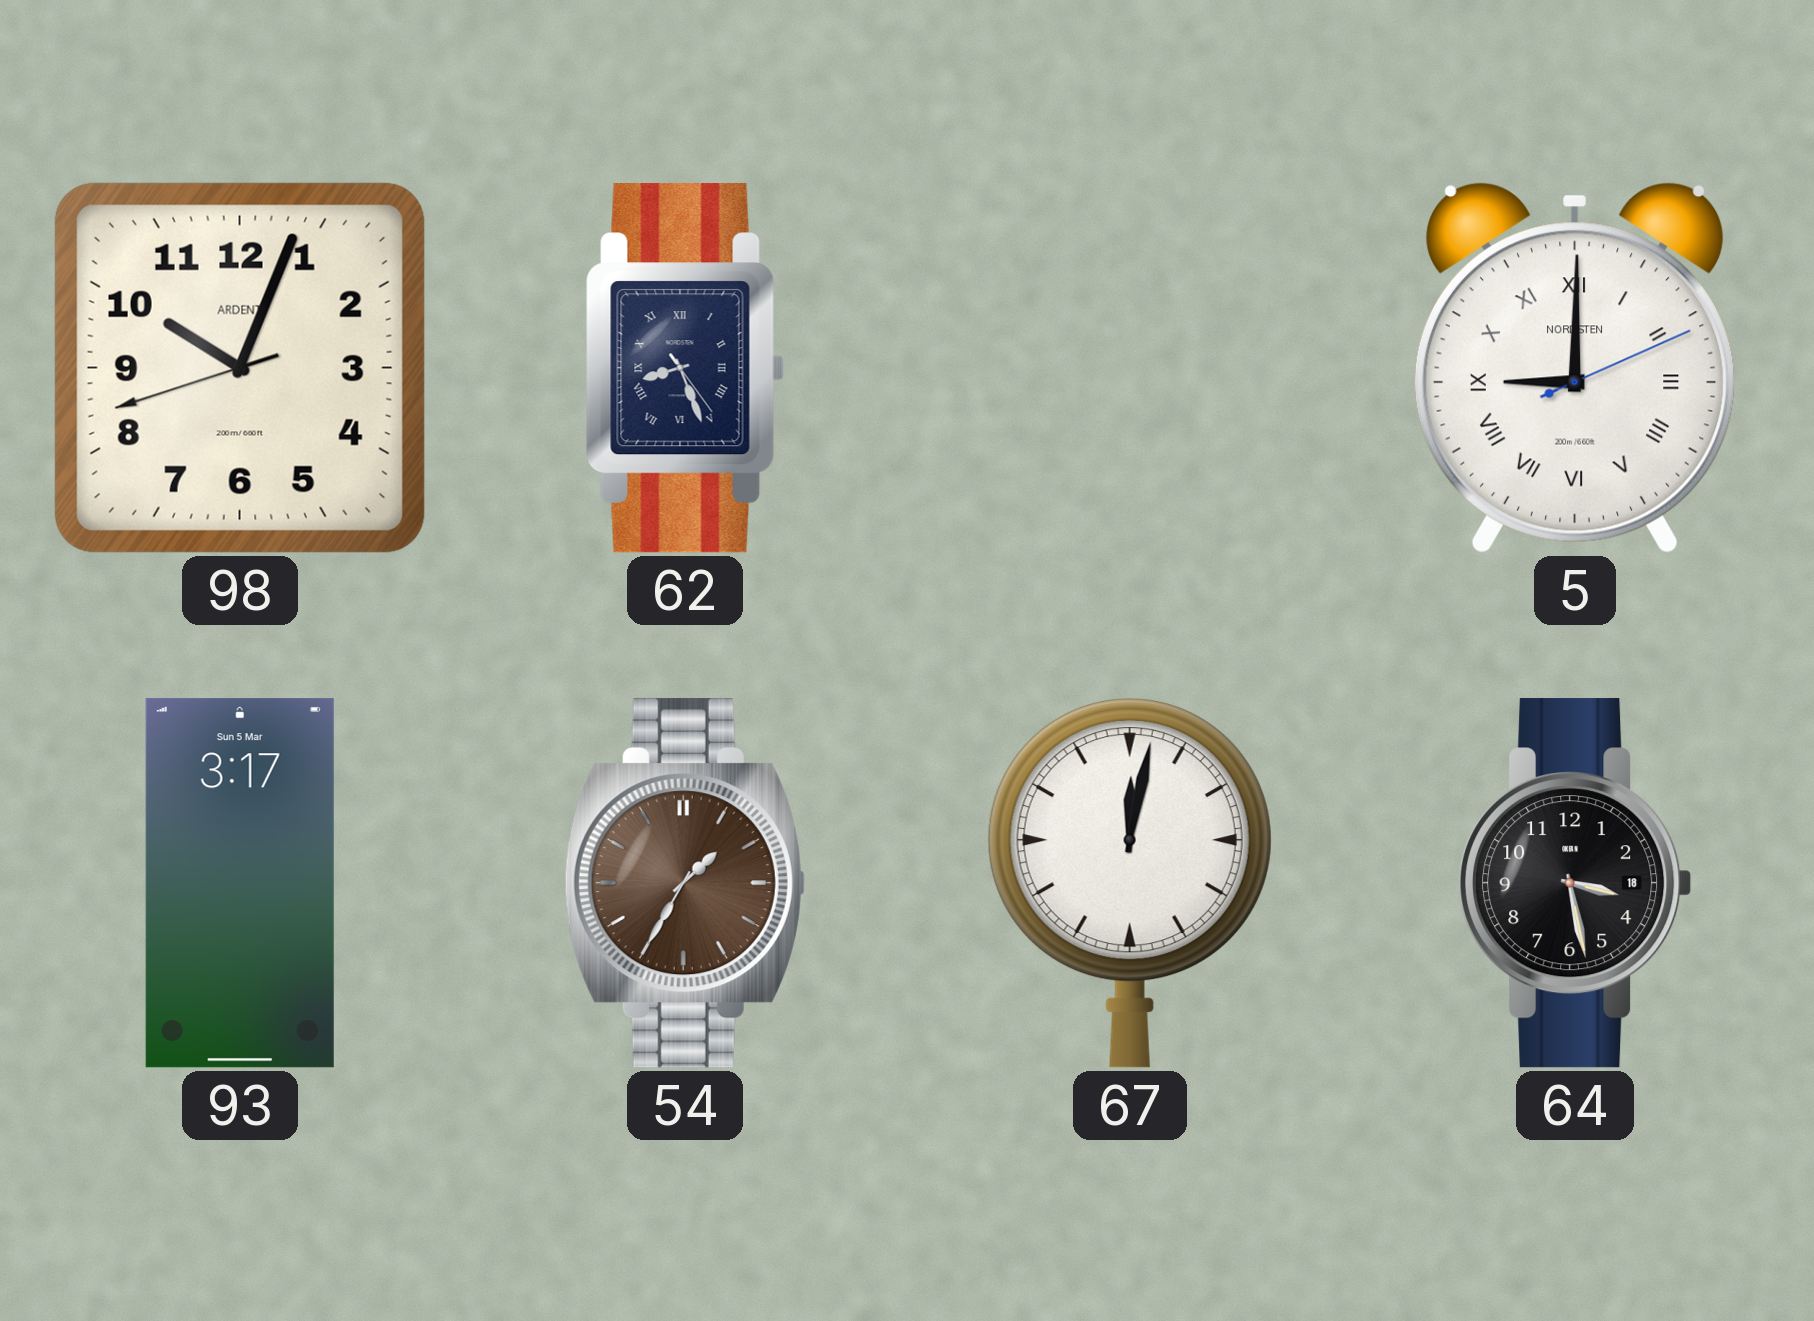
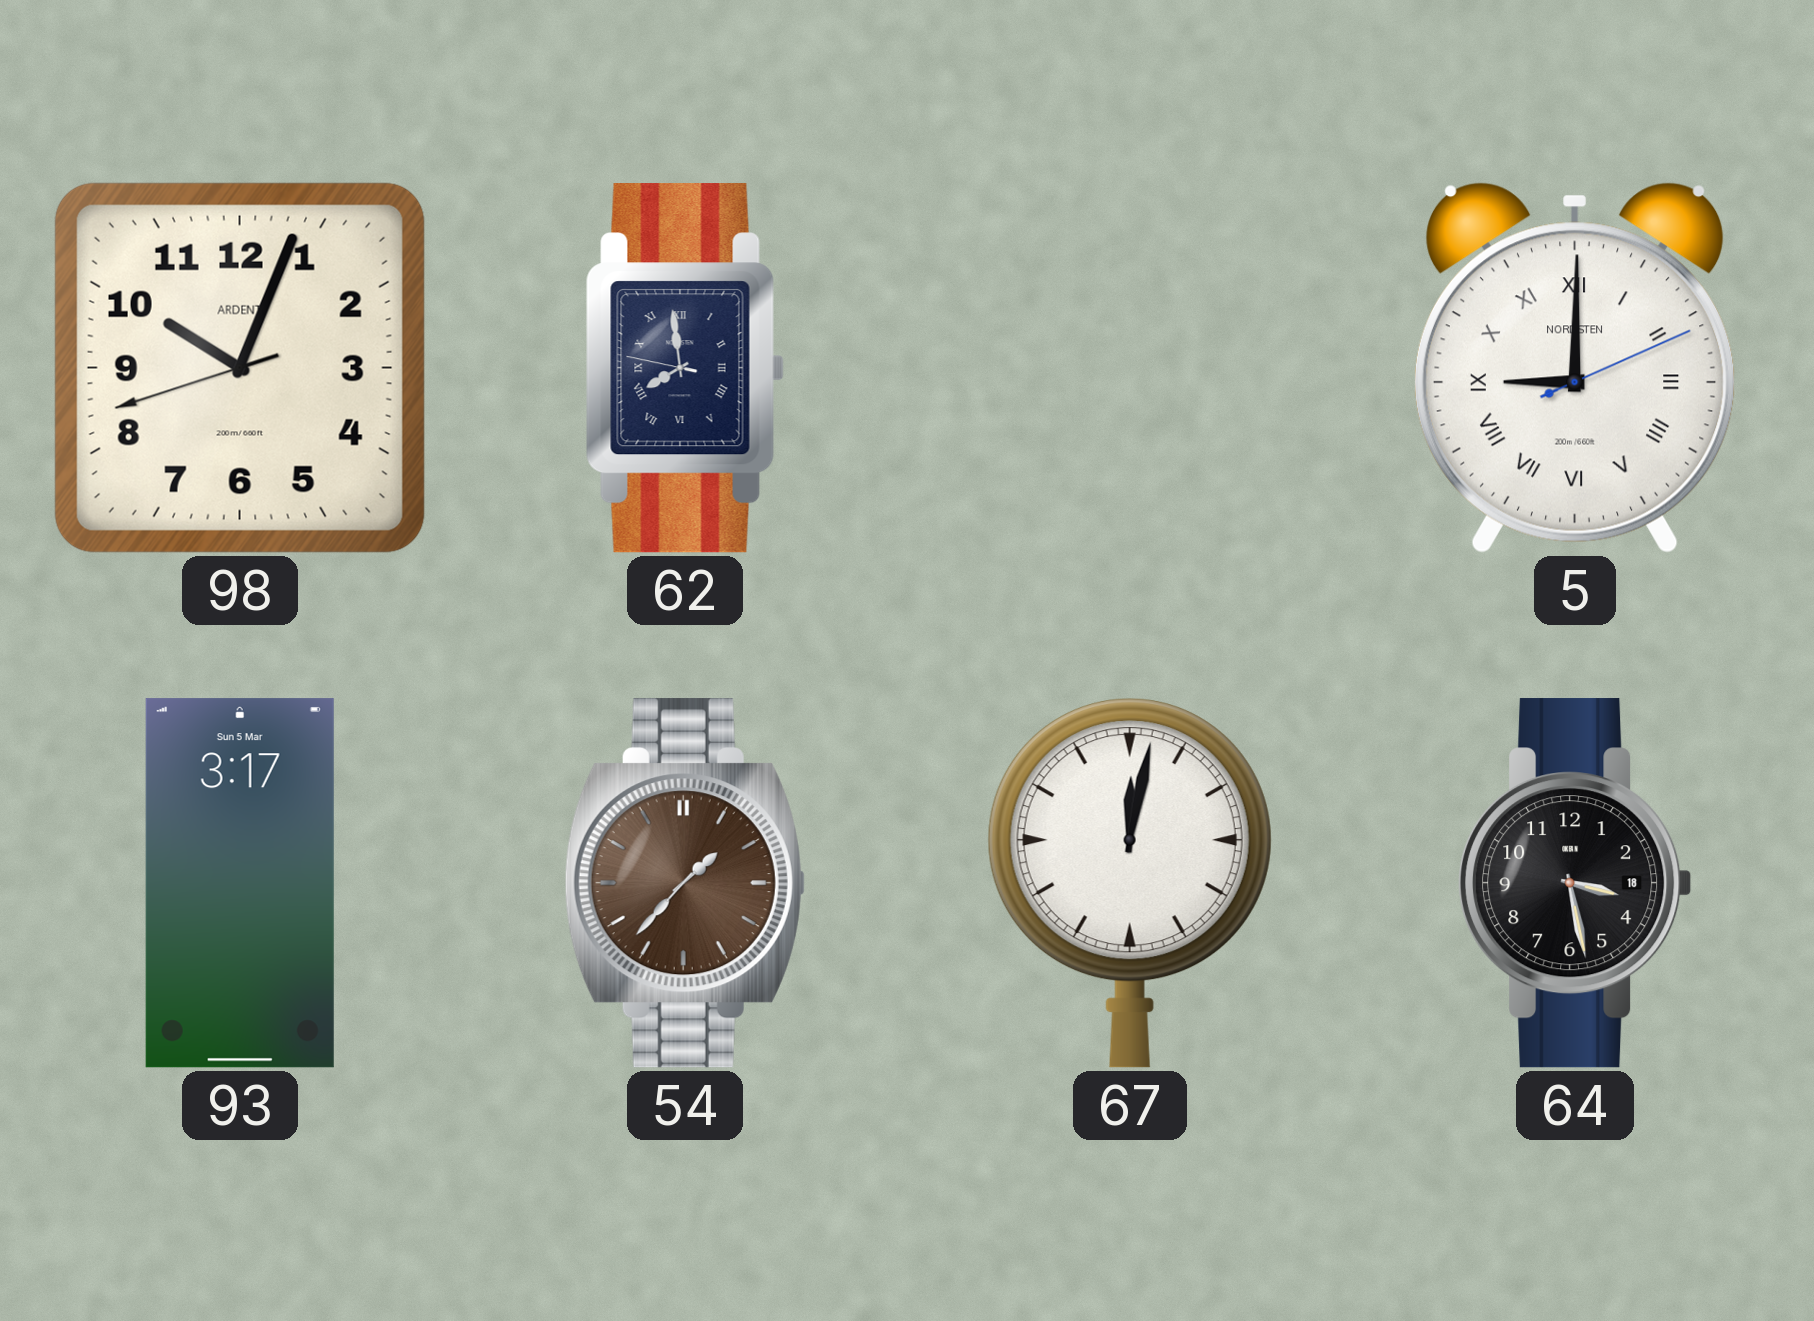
62: 8:26 -> 7:58
54: 1:35 -> 1:37
